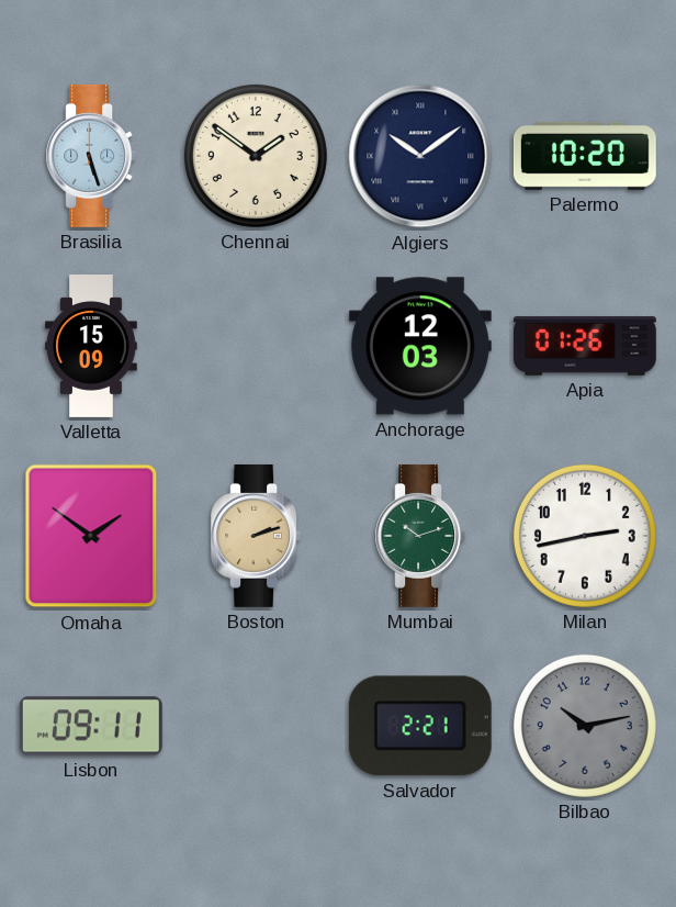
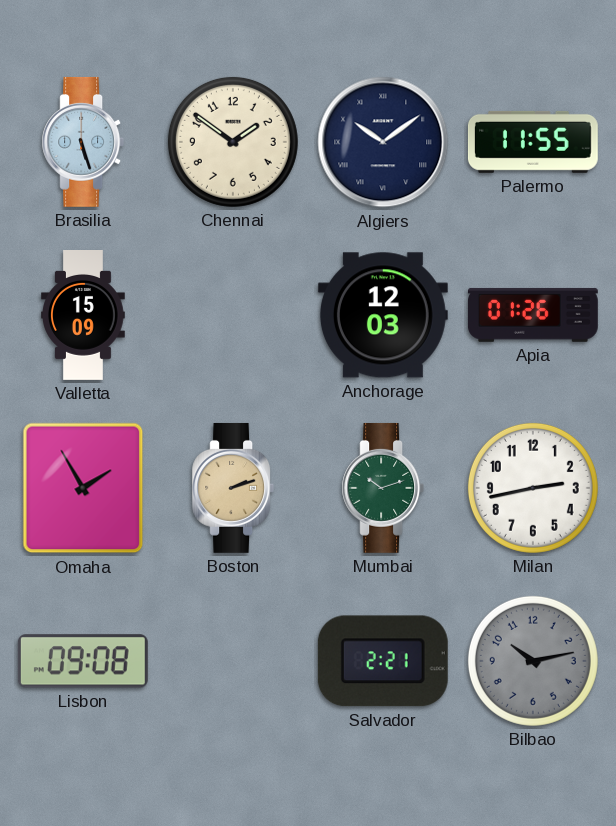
Palermo: 10:20 -> 11:55
Omaha: 1:51 -> 1:55
Lisbon: 09:11 -> 09:08
